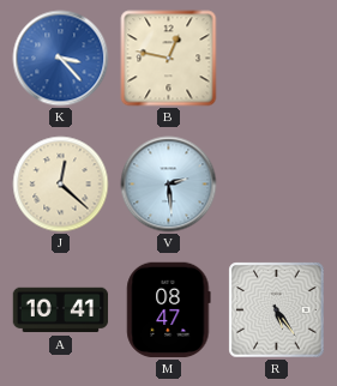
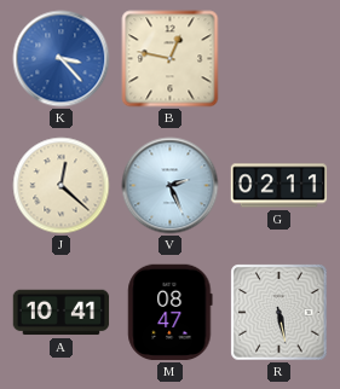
V: 2:29 -> 2:26
G: none -> 02:11
R: 5:24 -> 5:28
